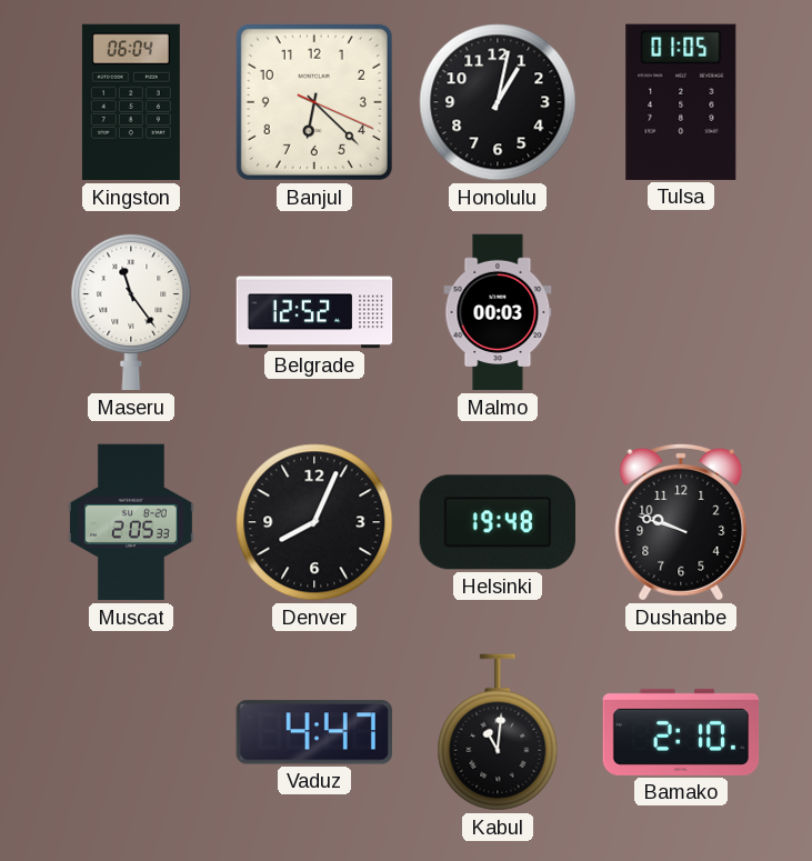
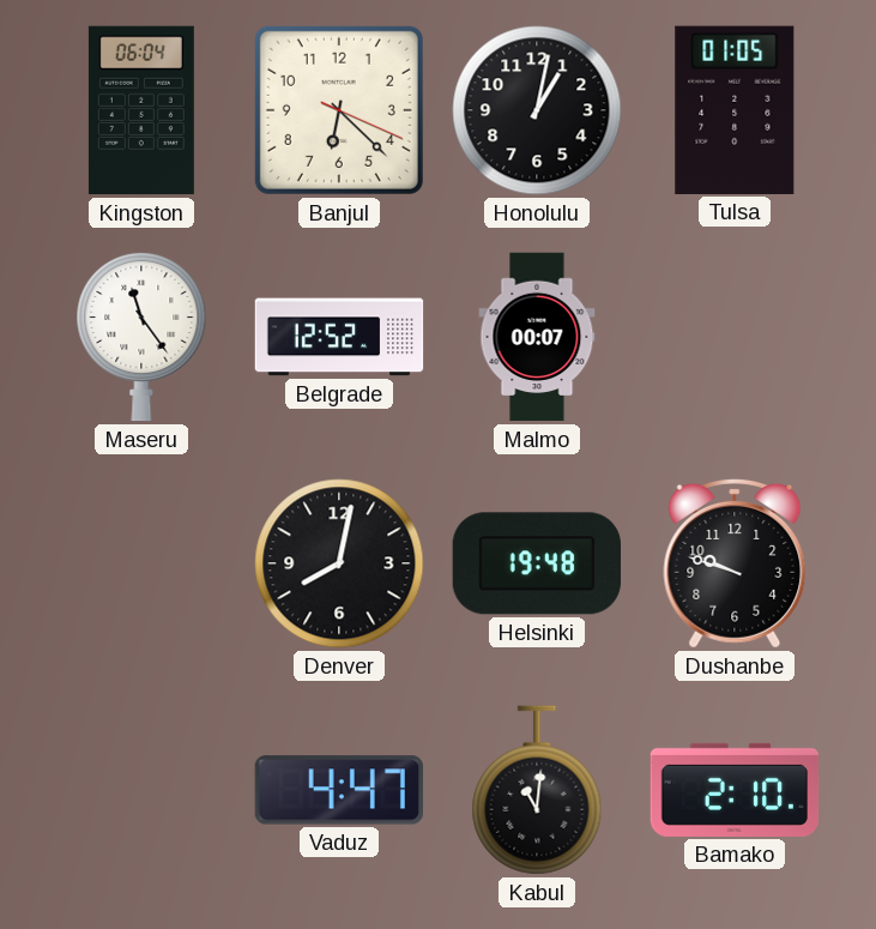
Malmo: 00:03 -> 00:07
Muscat: 2:05 -> none
Denver: 8:04 -> 8:02
